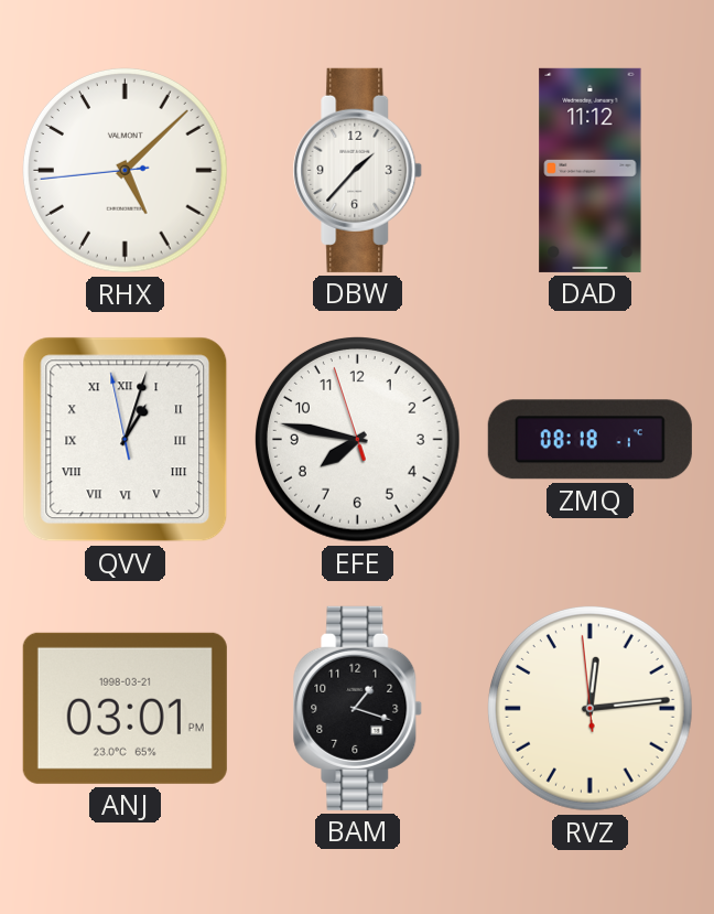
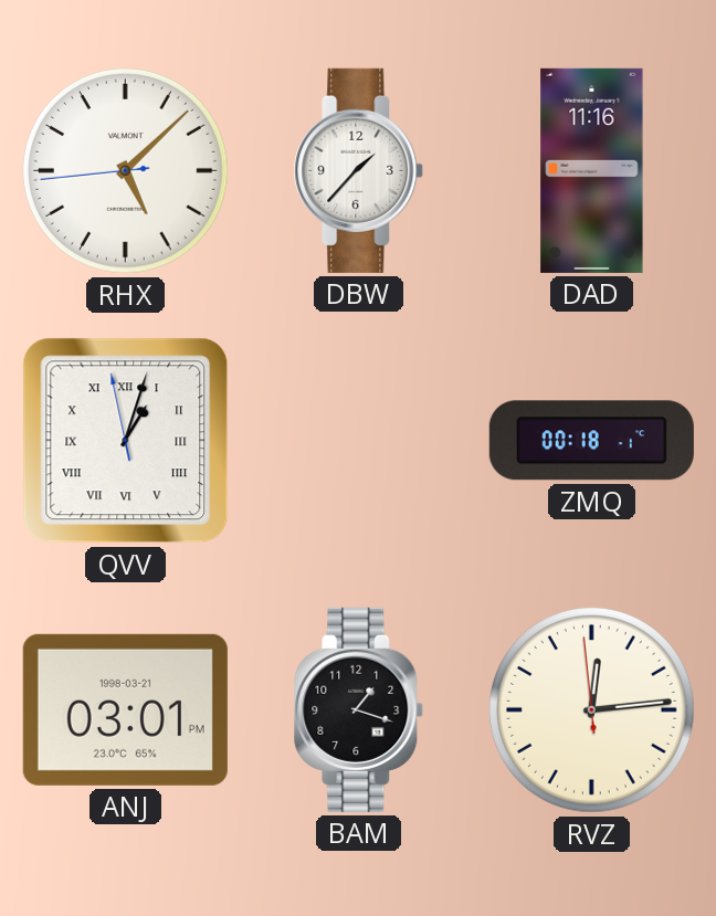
DAD: 11:12 -> 11:16
EFE: 7:46 -> none
ZMQ: 08:18 -> 00:18
